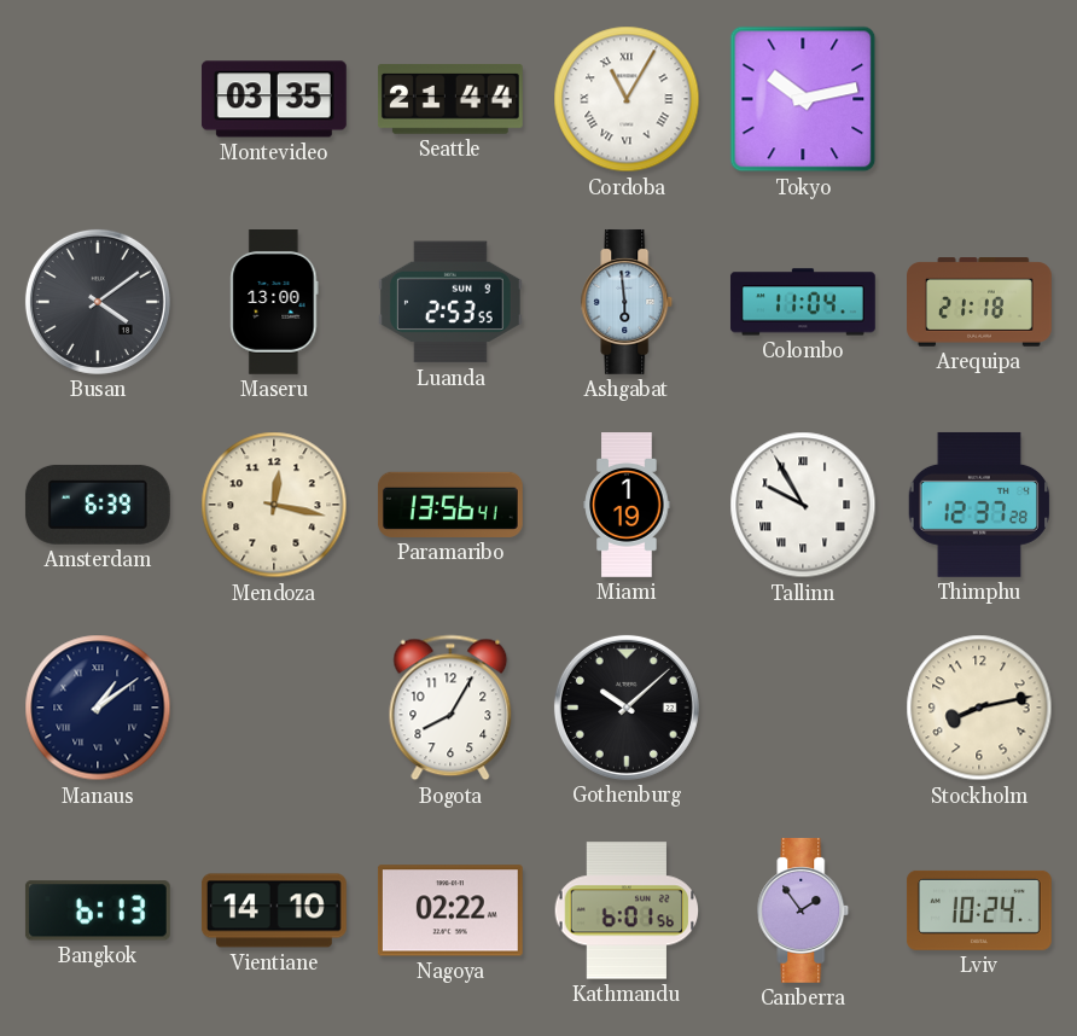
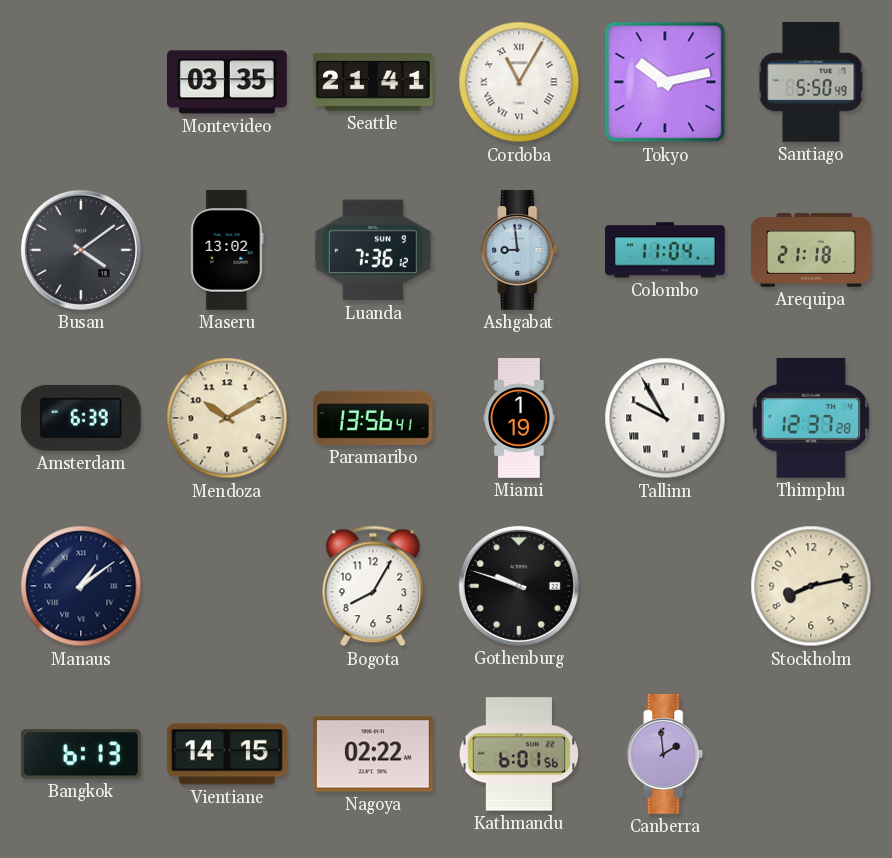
Seattle: 21:44 -> 21:41
Santiago: none -> 5:50
Maseru: 13:00 -> 13:02
Luanda: 2:53 -> 7:36
Ashgabat: 5:59 -> 8:59
Mendoza: 12:17 -> 10:10
Gothenburg: 10:08 -> 9:48
Vientiane: 14:10 -> 14:15
Canberra: 1:54 -> 1:59
Lviv: 10:24 -> none
